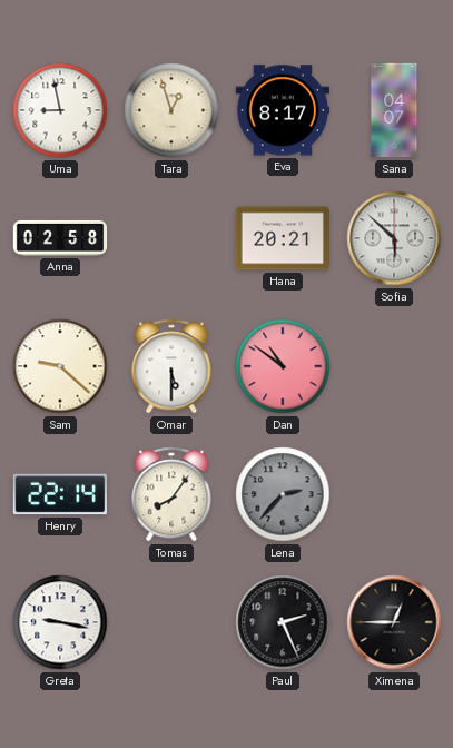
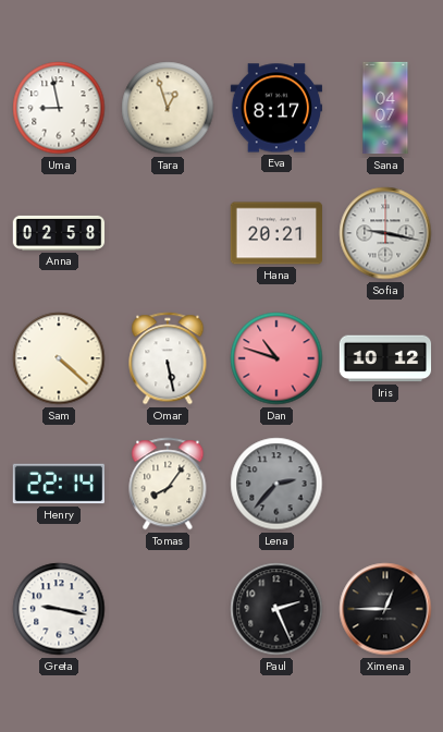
Sofia: 5:52 -> 9:17
Sam: 9:22 -> 4:22
Omar: 5:30 -> 5:28
Dan: 10:51 -> 10:48
Iris: none -> 10:12
